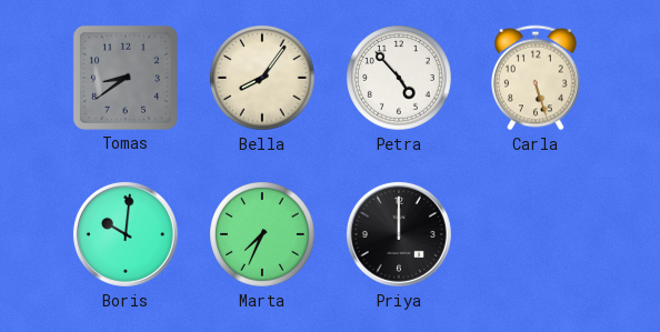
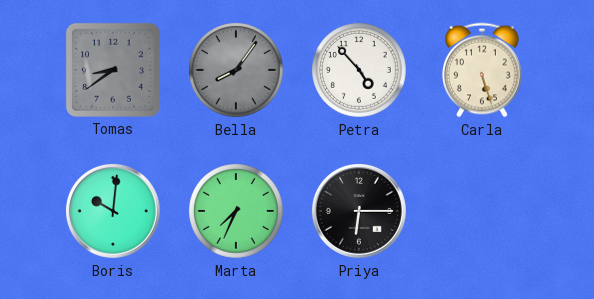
Bella dial: cream -> grey
Priya: 12:00 -> 6:15
